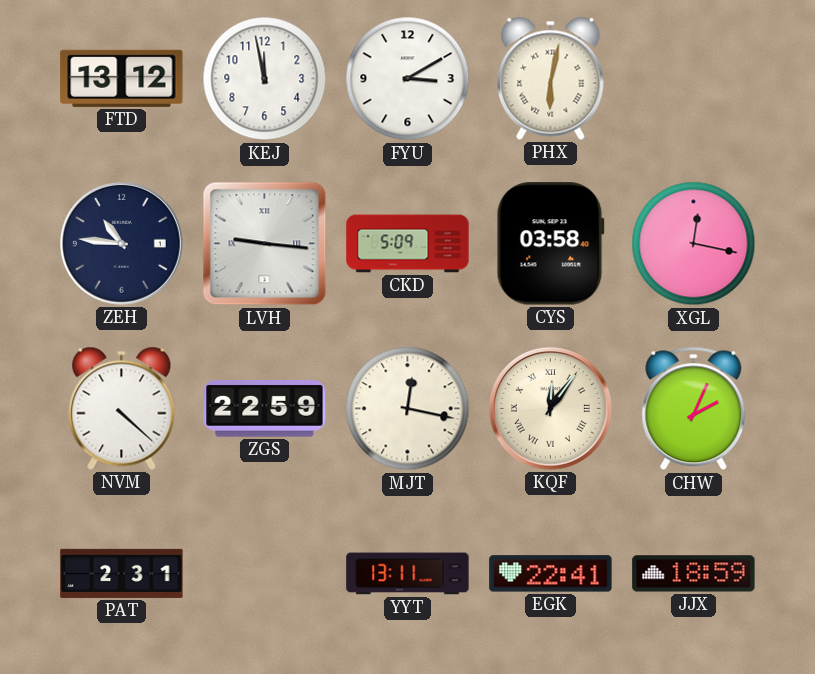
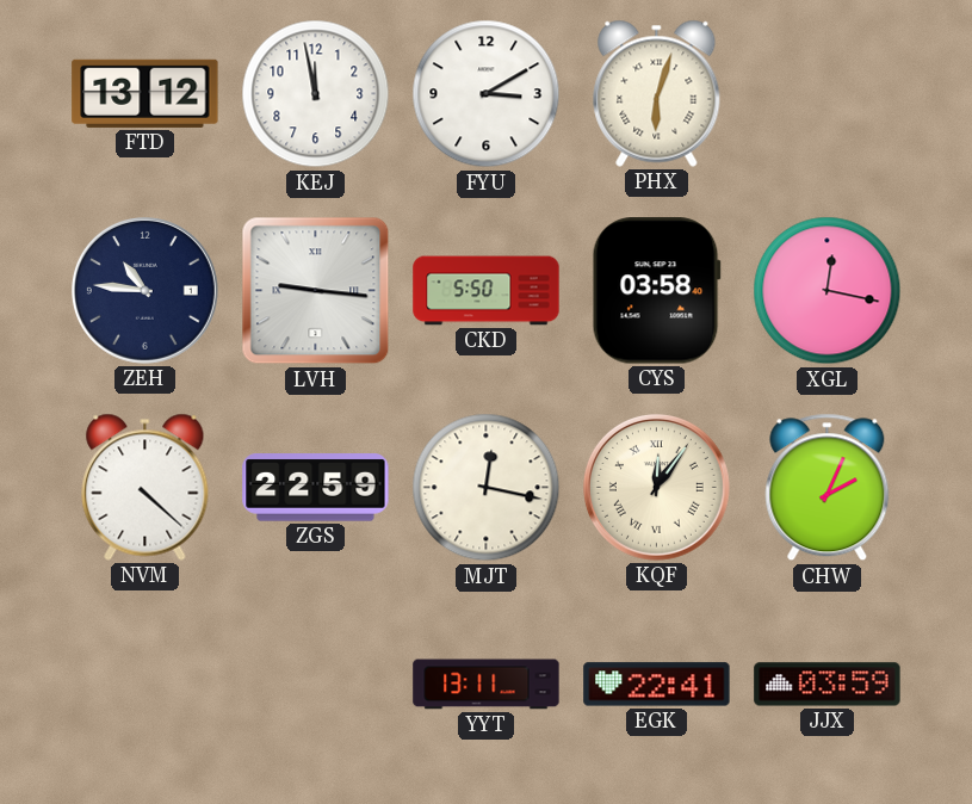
PHX: 6:02 -> 6:03
CKD: 5:09 -> 5:50
PAT: 2:31 -> none
JJX: 18:59 -> 03:59
